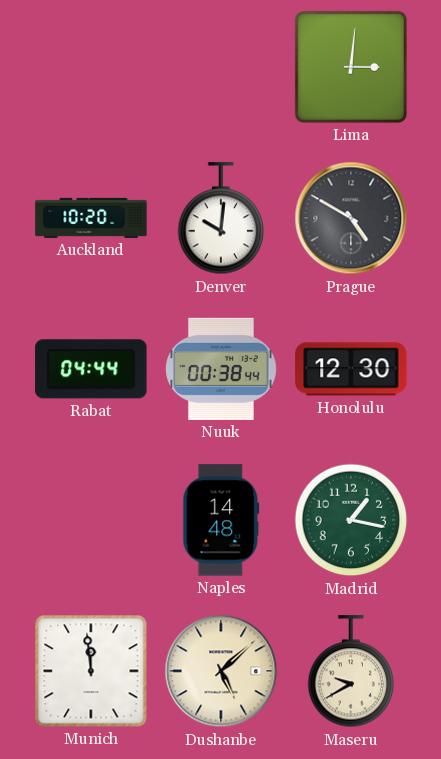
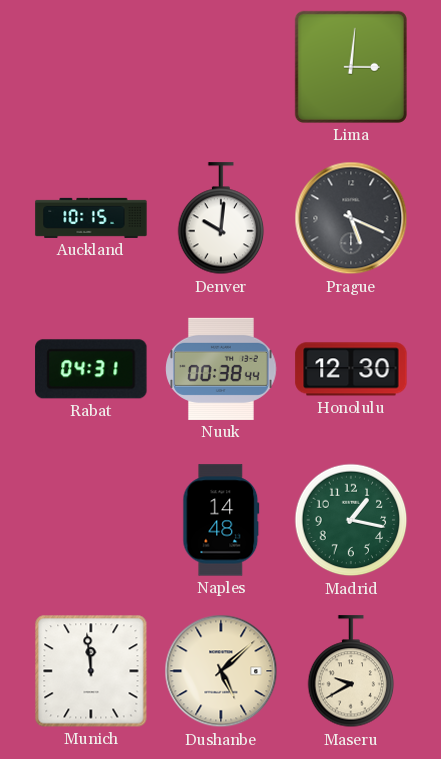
Auckland: 10:20 -> 10:15
Prague: 4:50 -> 5:19
Rabat: 04:44 -> 04:31
